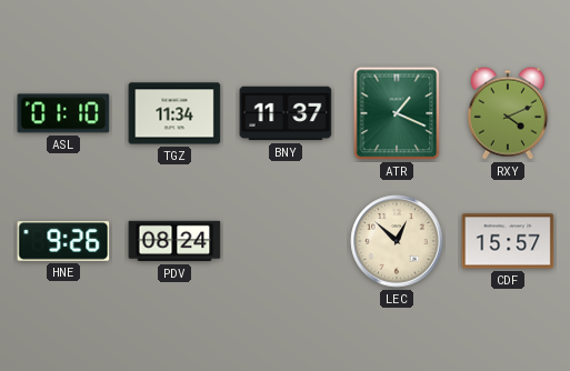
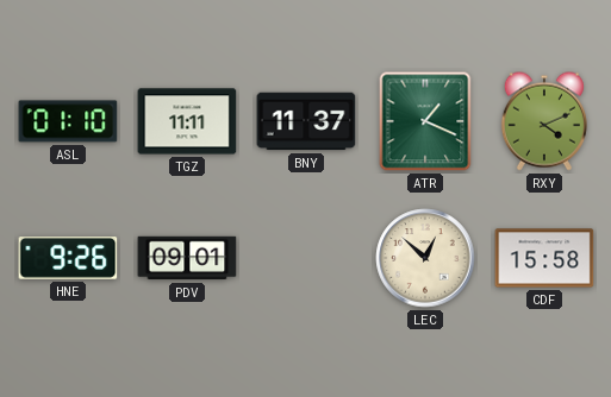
TGZ: 11:34 -> 11:11
PDV: 08:24 -> 09:01
CDF: 15:57 -> 15:58
